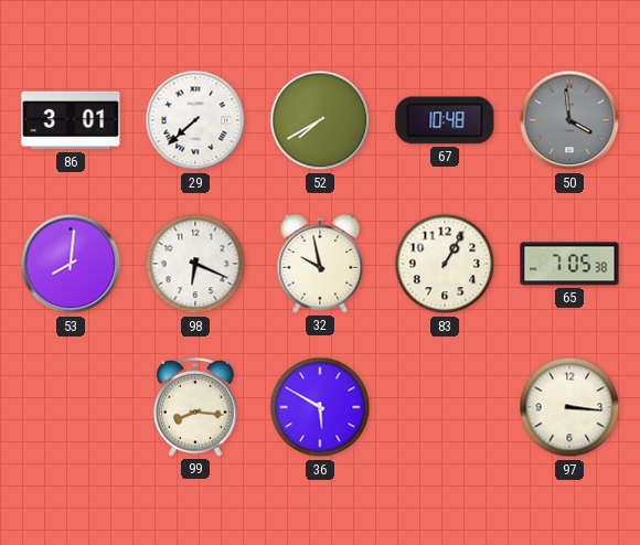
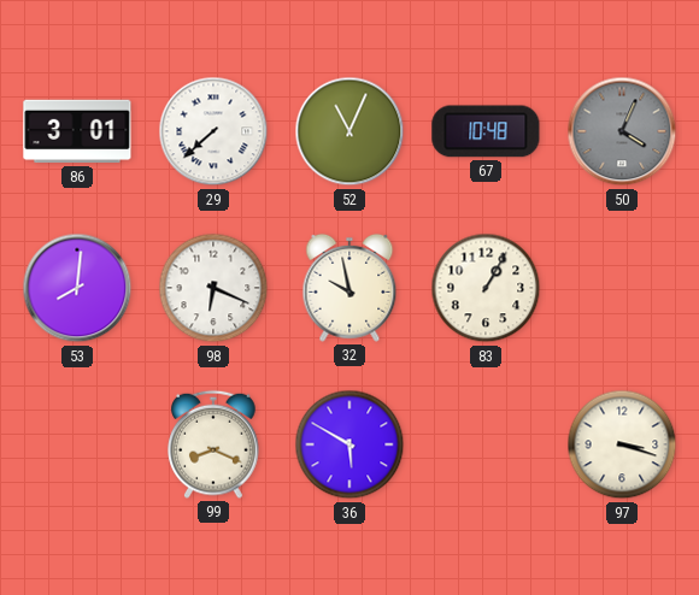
52: 7:40 -> 11:04
50: 3:59 -> 4:04
65: 7:05 -> none
99: 8:16 -> 8:19
97: 3:16 -> 3:18
